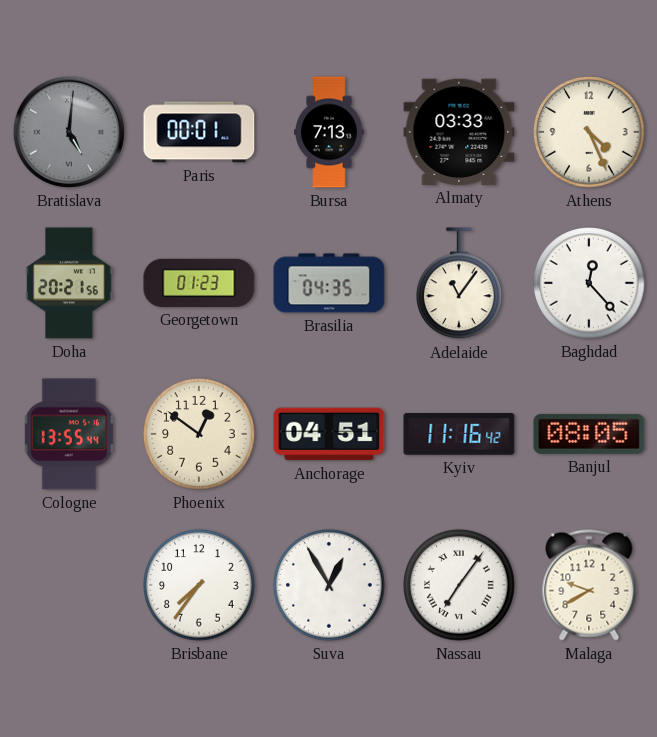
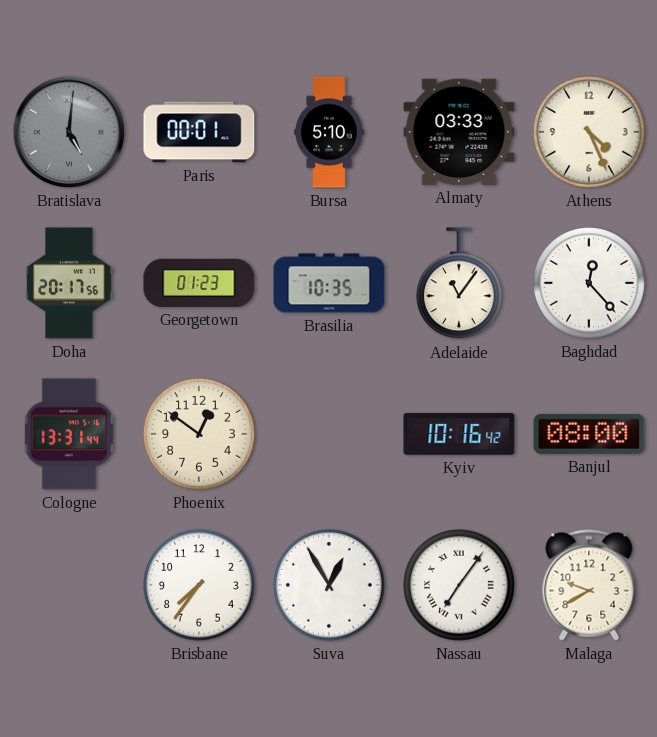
Bursa: 7:13 -> 5:10
Doha: 20:21 -> 20:17
Brasilia: 04:35 -> 10:35
Cologne: 13:55 -> 13:31
Anchorage: 04:51 -> none
Kyiv: 11:16 -> 10:16
Banjul: 08:05 -> 08:00
